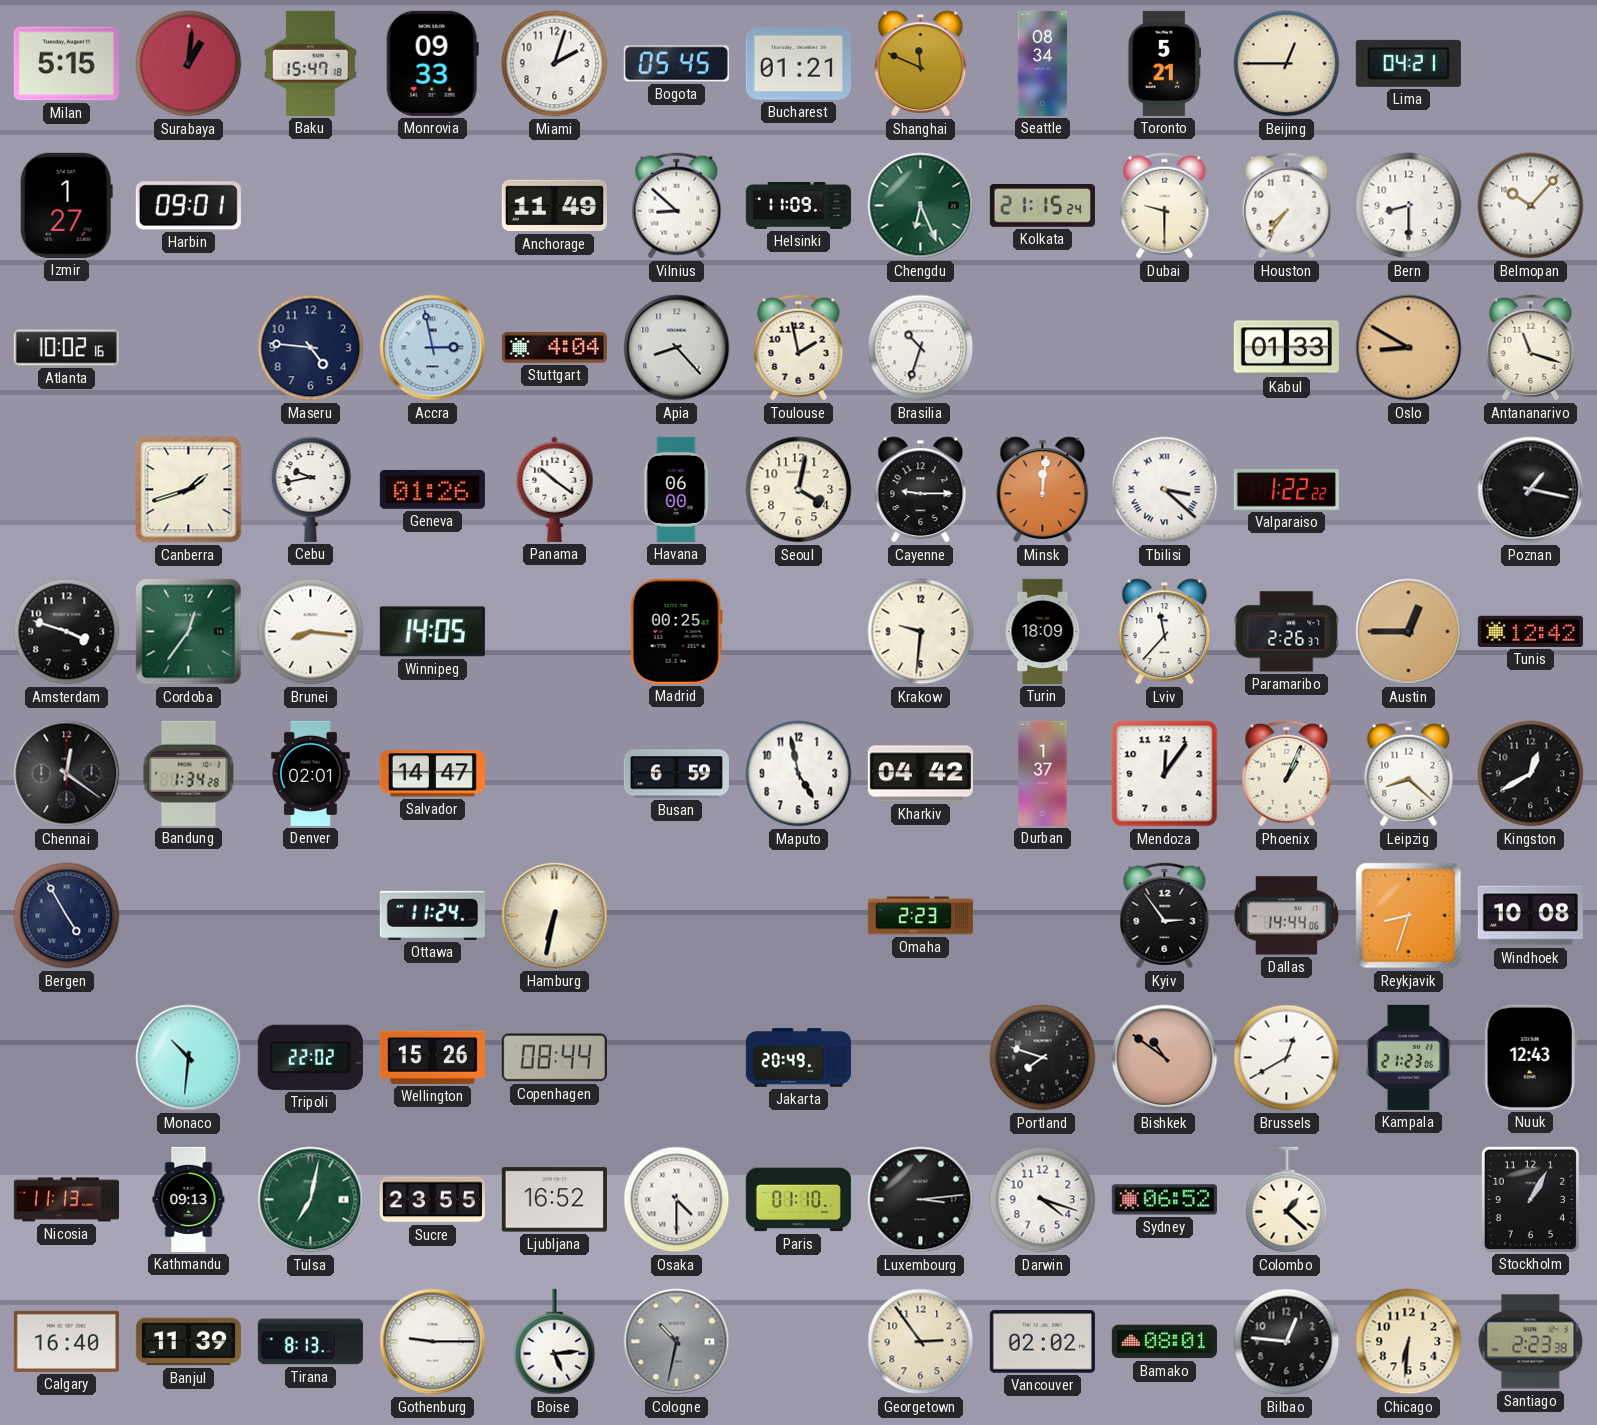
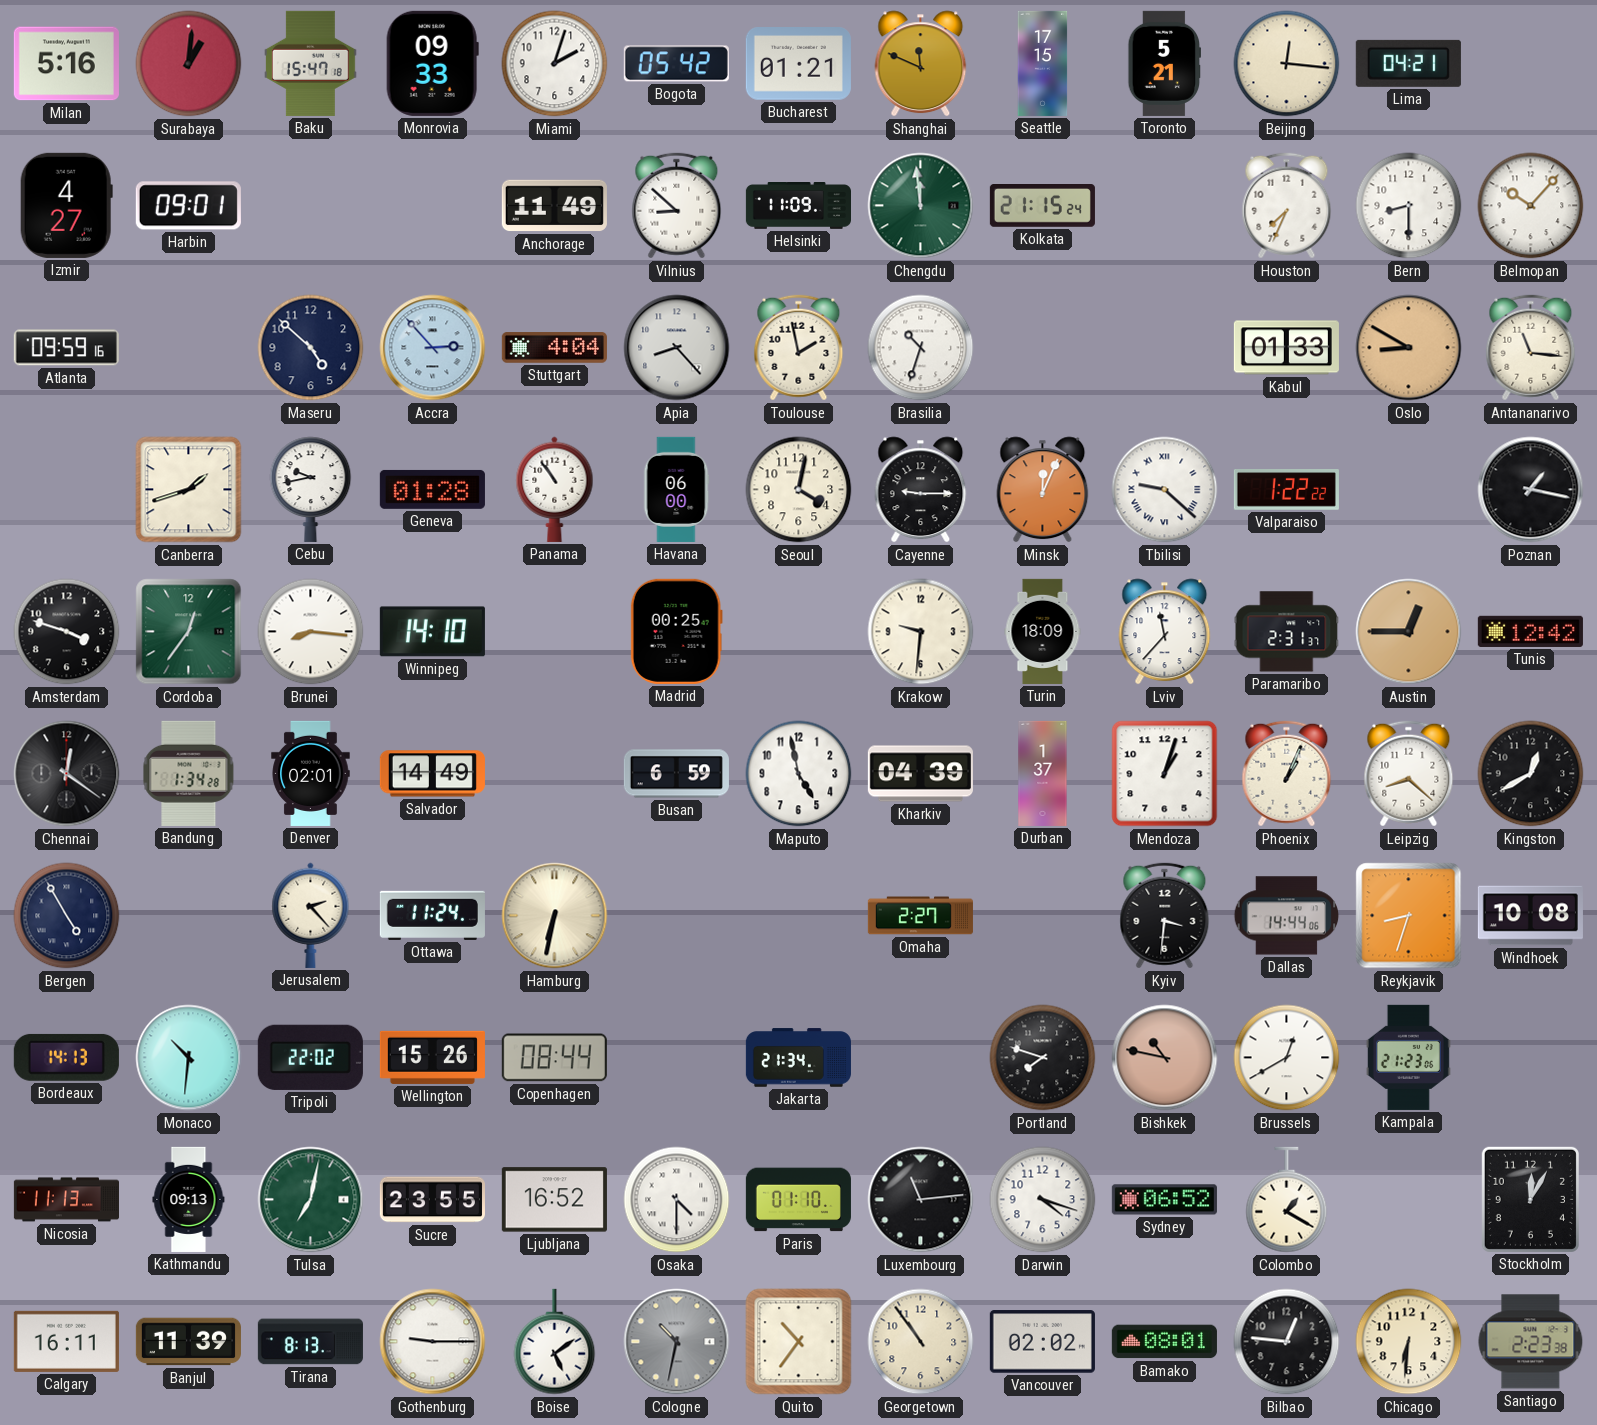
Milan: 5:15 -> 5:16
Bogota: 05:45 -> 05:42
Seattle: 08:34 -> 17:15
Beijing: 12:45 -> 12:16
Izmir: 1:27 -> 4:27
Chengdu: 6:26 -> 11:59
Dubai: 9:30 -> none
Houston: 7:36 -> 7:34
Atlanta: 10:02 -> 09:59
Maseru: 4:46 -> 4:52
Accra: 2:58 -> 2:53
Antananarivo: 11:18 -> 11:16
Geneva: 01:26 -> 01:28
Panama: 10:21 -> 10:54
Minsk: 12:01 -> 12:04
Tbilisi: 3:22 -> 9:22
Winnipeg: 14:05 -> 14:10
Paramaribo: 2:26 -> 2:31
Salvador: 14:47 -> 14:49
Kharkiv: 04:42 -> 04:39
Mendoza: 12:06 -> 1:03
Jerusalem: none -> 2:23
Omaha: 2:23 -> 2:27
Kyiv: 2:54 -> 3:31
Bordeaux: none -> 14:13
Jakarta: 20:49 -> 21:34
Bishkek: 10:51 -> 10:47
Nuuk: 12:43 -> none
Luxembourg: 3:14 -> 11:14
Colombo: 1:22 -> 1:20
Stockholm: 1:05 -> 12:05
Calgary: 16:40 -> 16:11
Boise: 5:14 -> 5:09
Quito: none -> 10:36
Georgetown: 2:54 -> 10:54
